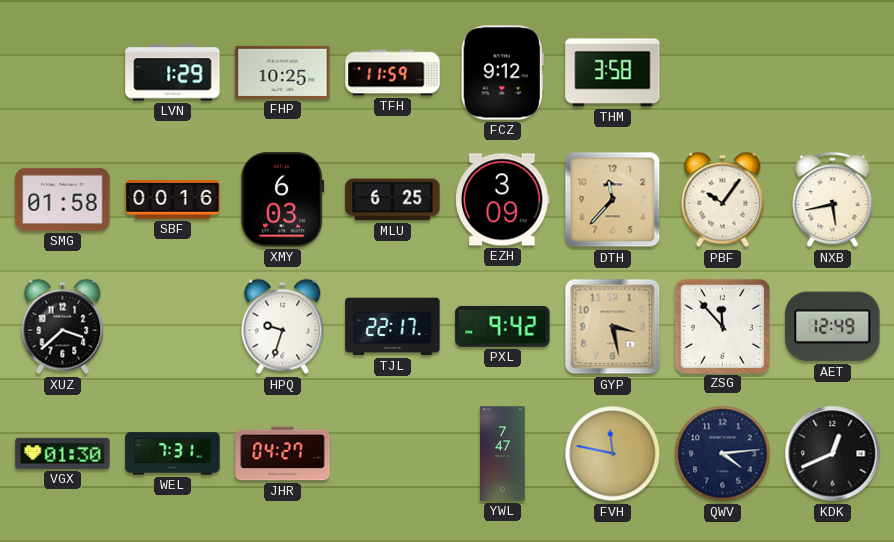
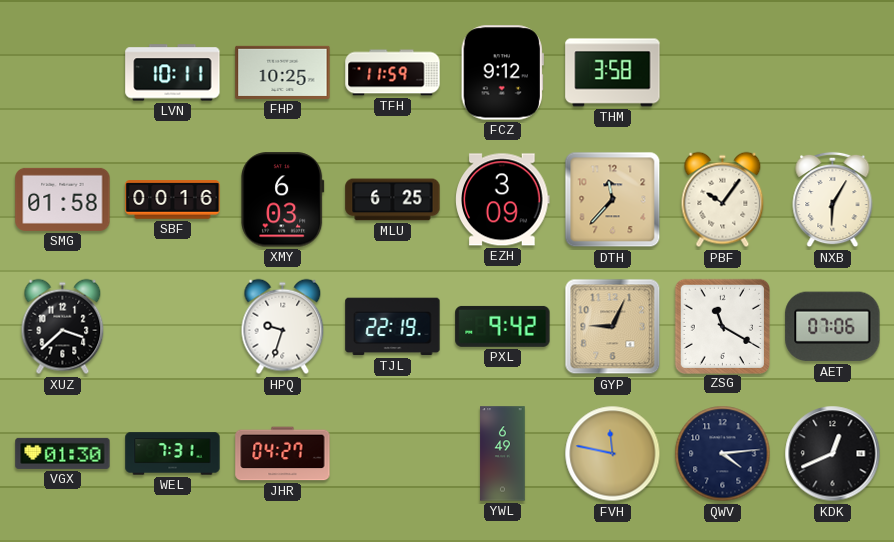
LVN: 1:29 -> 10:11
NXB: 5:43 -> 6:05
TJL: 22:17 -> 22:19
GYP: 3:28 -> 9:04
ZSG: 11:53 -> 11:20
AET: 12:49 -> 07:06
YWL: 7:47 -> 6:49
